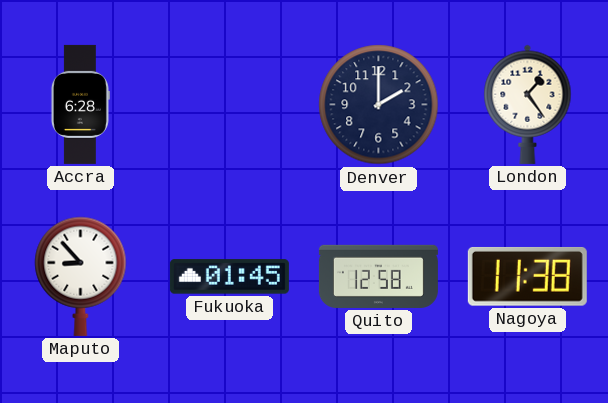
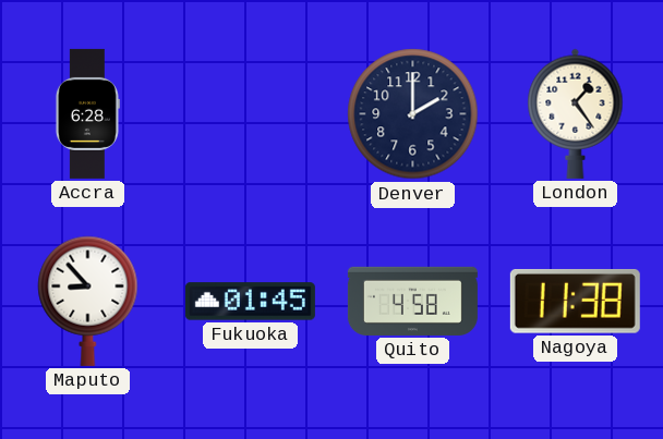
Quito: 12:58 -> 4:58
